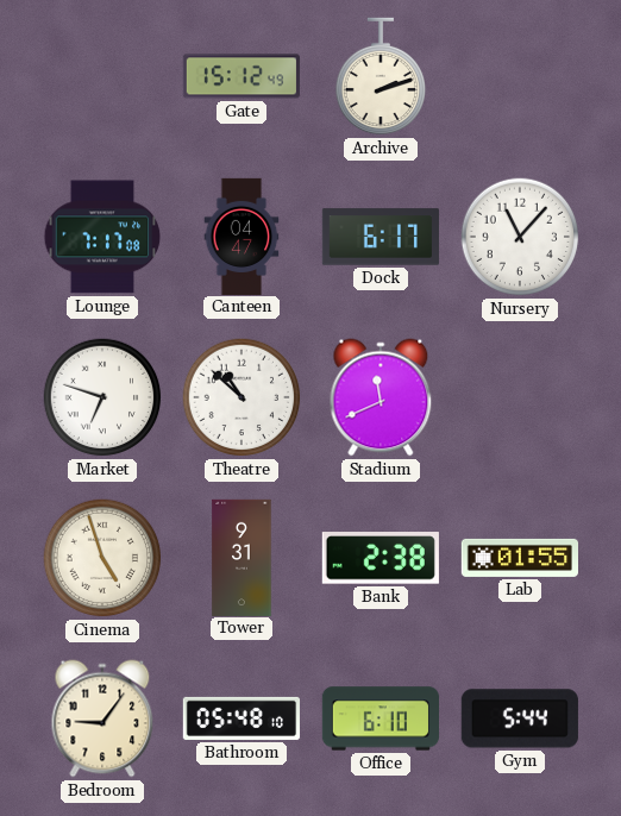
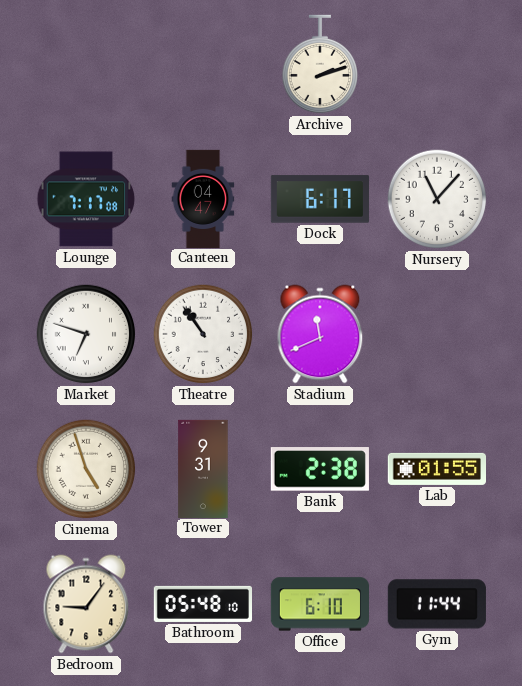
Gate: 15:12 -> none
Theatre: 10:52 -> 10:54
Gym: 5:44 -> 11:44
